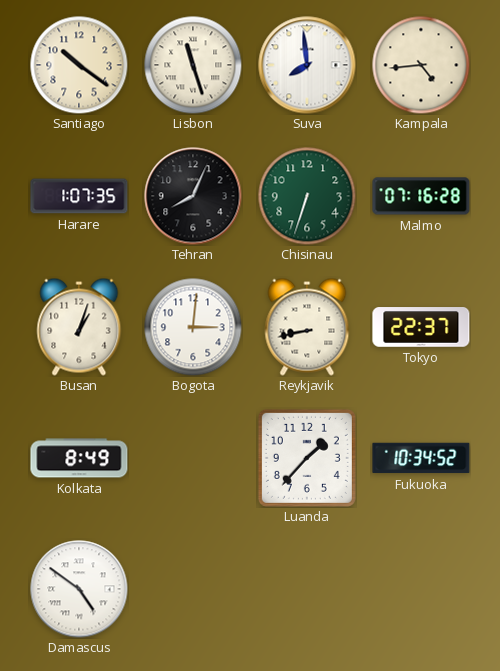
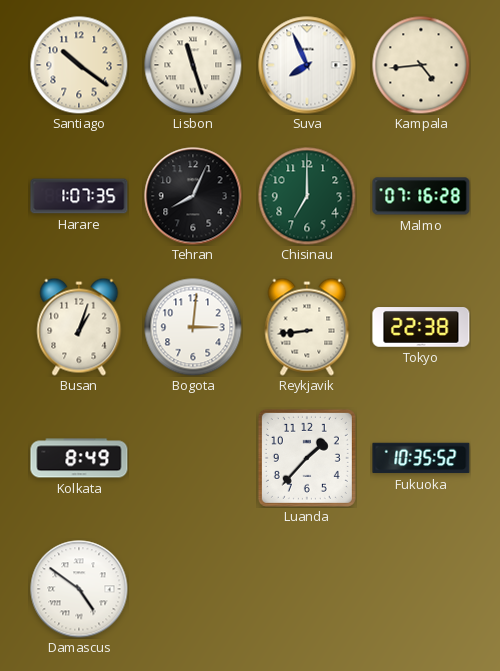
Suva: 7:59 -> 7:56
Chisinau: 6:33 -> 7:00
Reykjavik: 8:43 -> 8:44
Tokyo: 22:37 -> 22:38
Fukuoka: 10:34 -> 10:35
